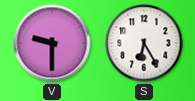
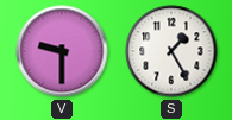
S: 6:25 -> 1:25
